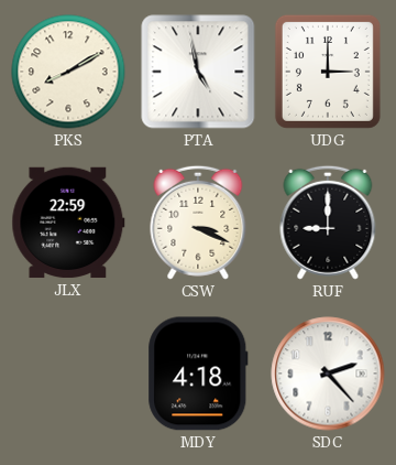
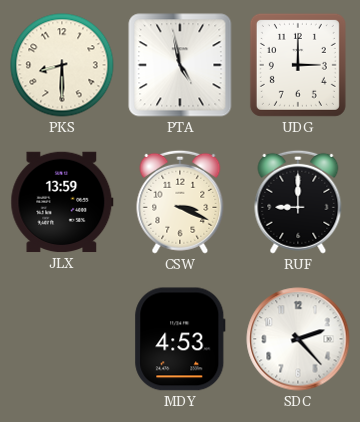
PKS: 8:10 -> 8:30
JLX: 22:59 -> 13:59
MDY: 4:18 -> 4:53
